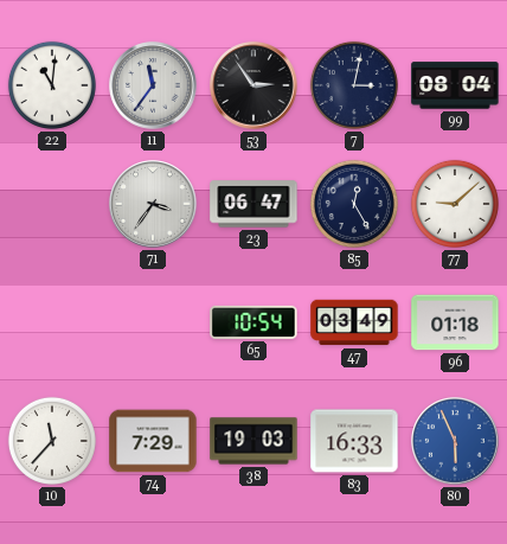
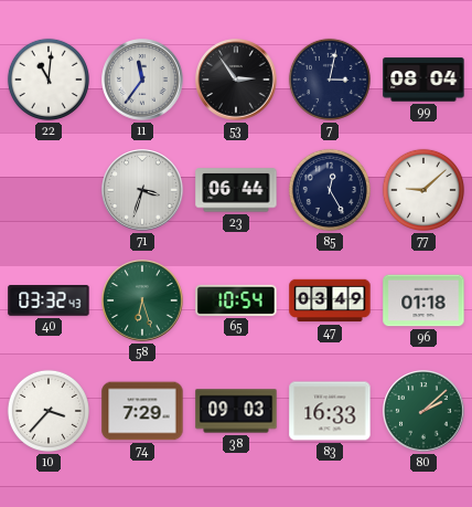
71: 3:36 -> 3:33
23: 06:47 -> 06:44
40: none -> 03:32
58: none -> 6:27
10: 11:37 -> 3:37
38: 19:03 -> 09:03
80: 5:56 -> 2:08
80 dial: blue -> green
